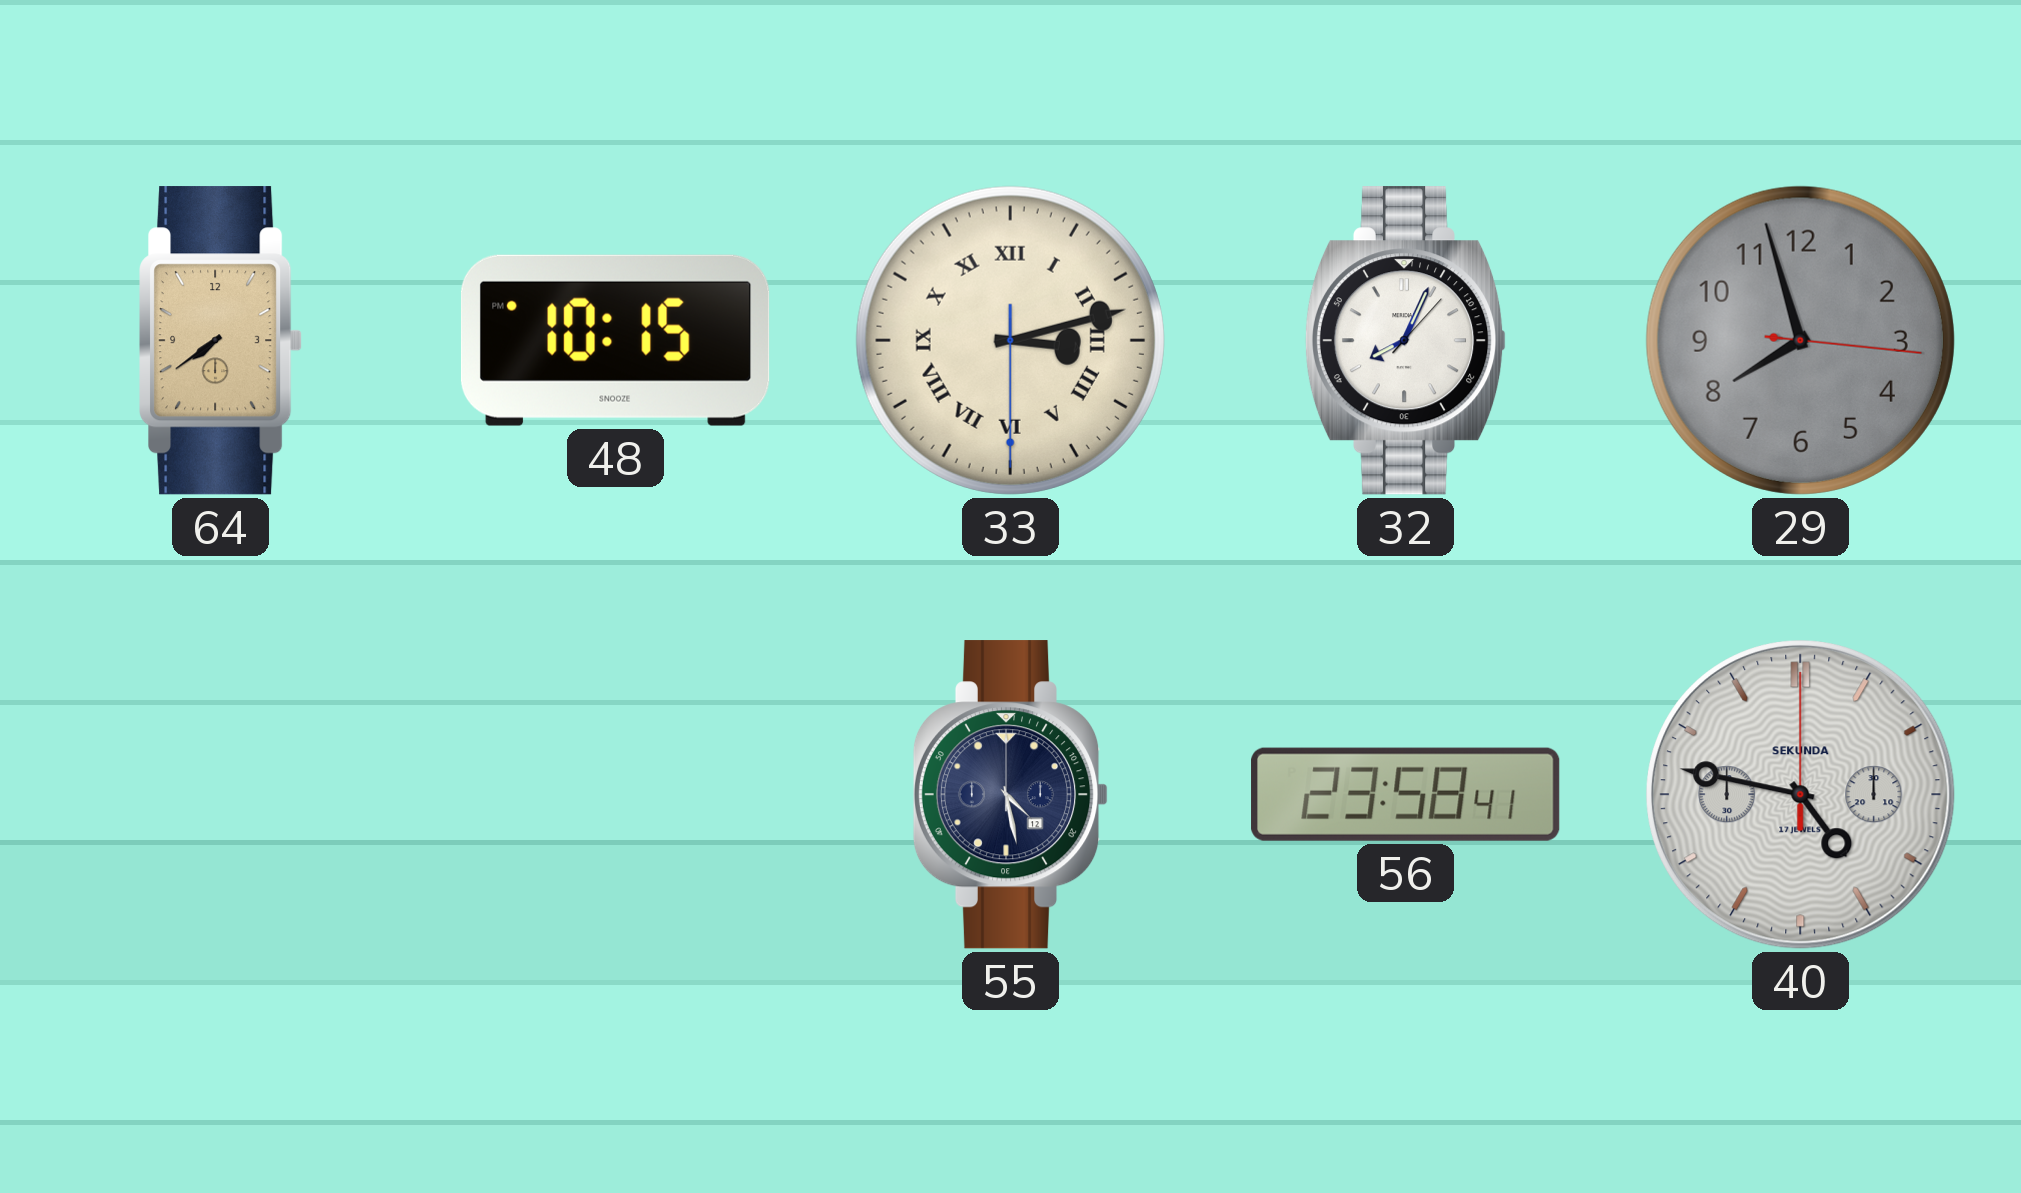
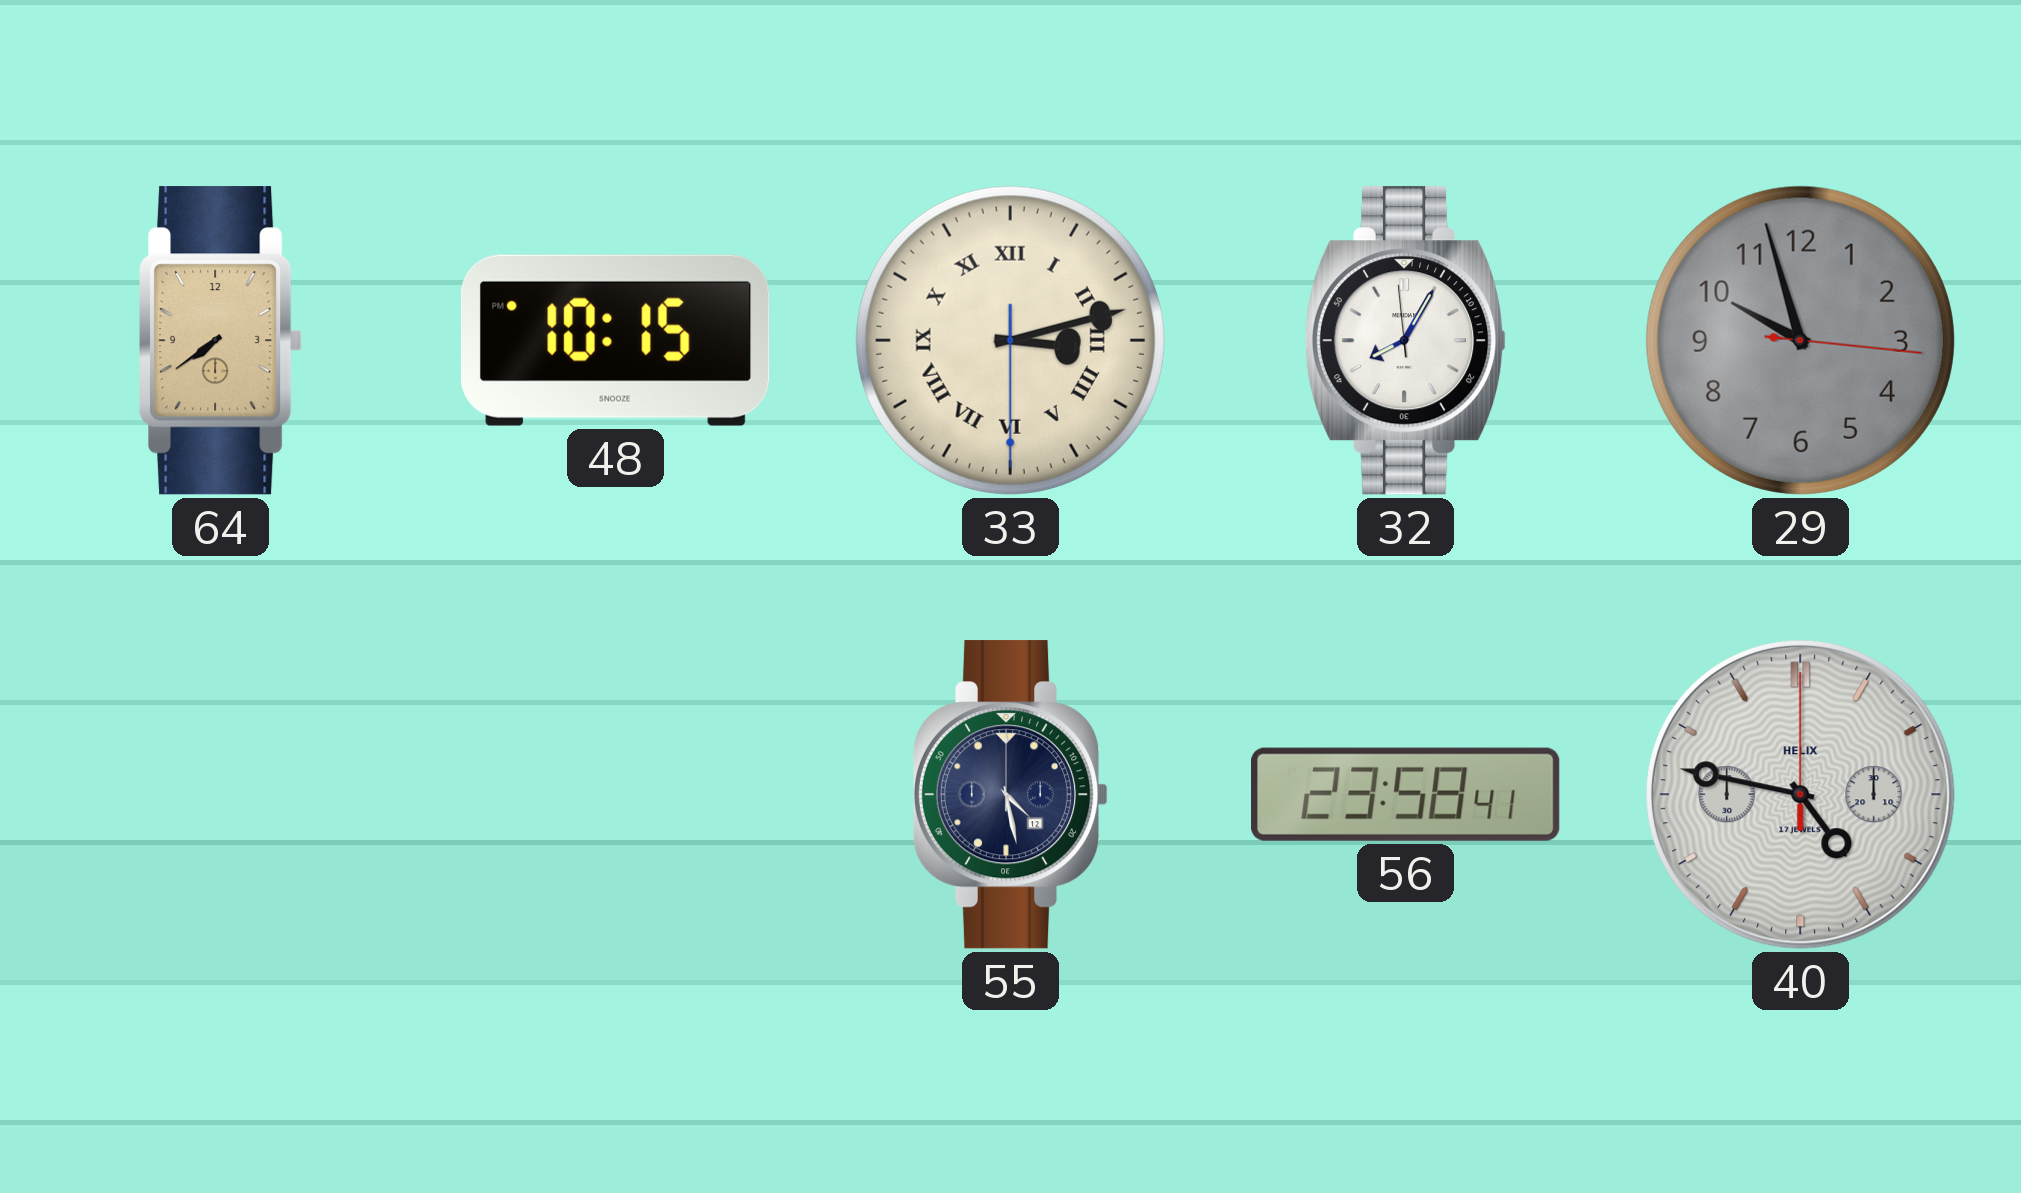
32: 8:04:07 -> 8:04:59
29: 7:57 -> 9:57
40 brand: SEKUNDA -> HELIX
